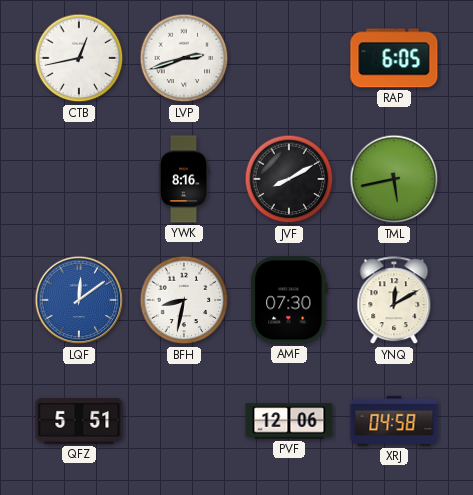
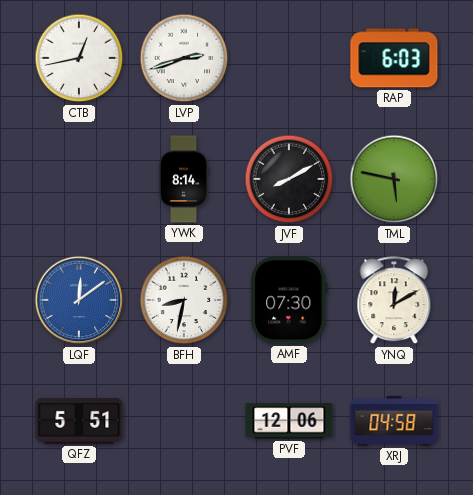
RAP: 6:05 -> 6:03
YWK: 8:16 -> 8:14
TML: 5:43 -> 5:47
